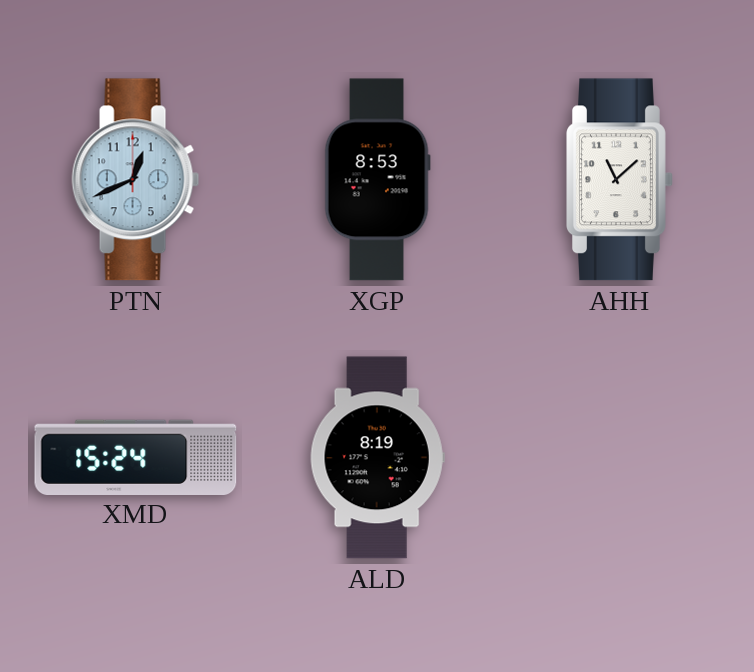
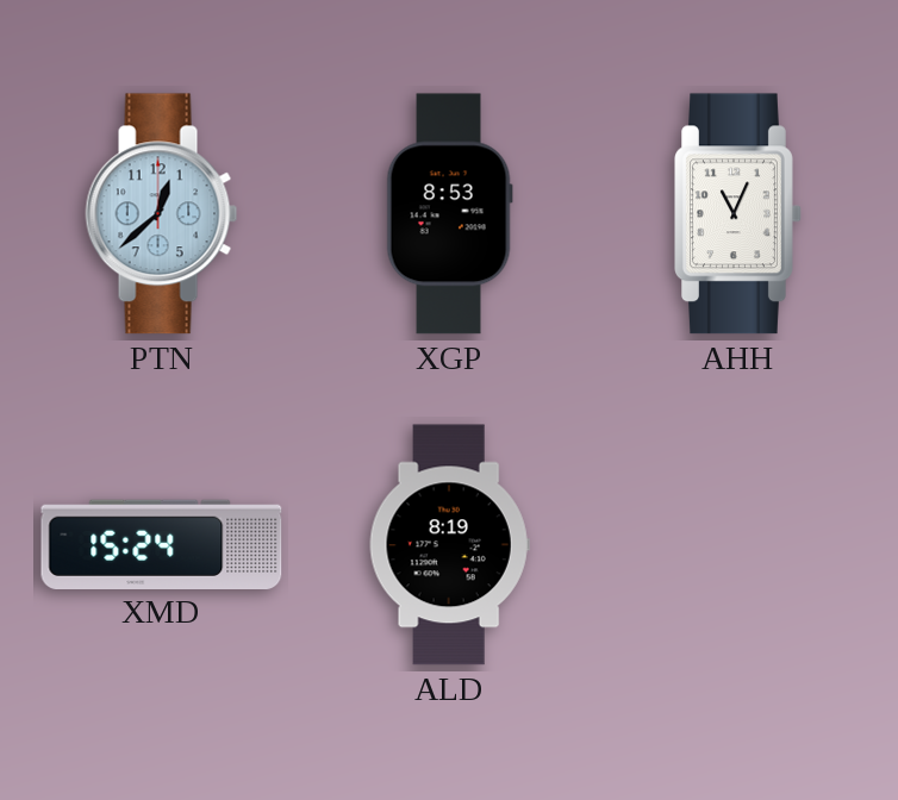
PTN: 12:41 -> 12:38
AHH: 11:08 -> 11:04
